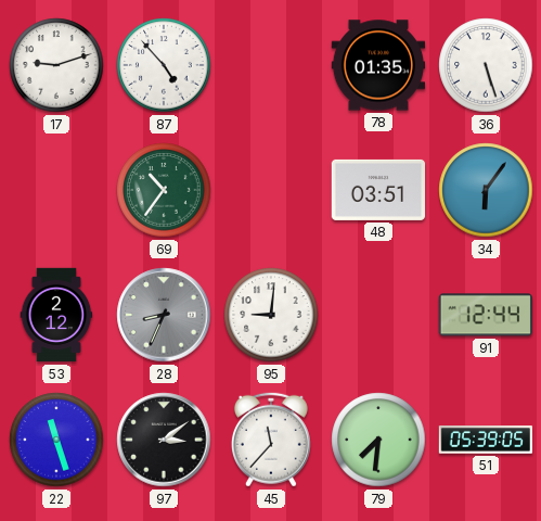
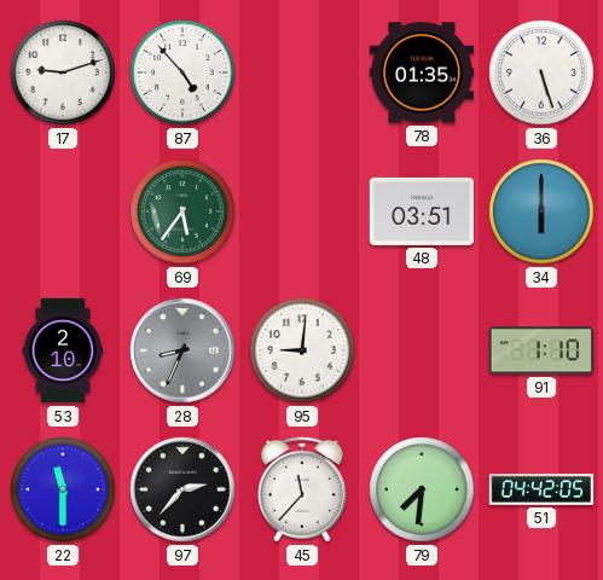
69: 10:36 -> 5:36
34: 6:06 -> 6:00
53: 2:12 -> 2:10
91: 12:44 -> 1:10
22: 11:27 -> 11:30
97: 3:09 -> 2:37
51: 05:39 -> 04:42
